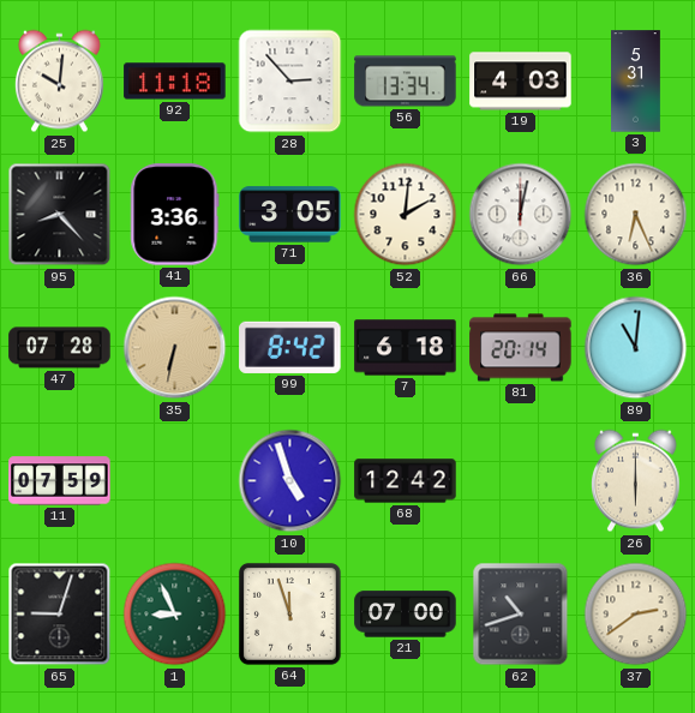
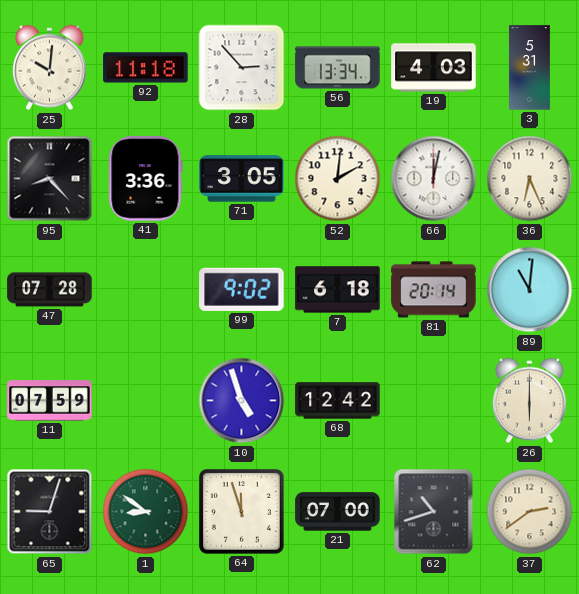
35: 6:32 -> none
99: 8:42 -> 9:02
1: 8:56 -> 8:51
